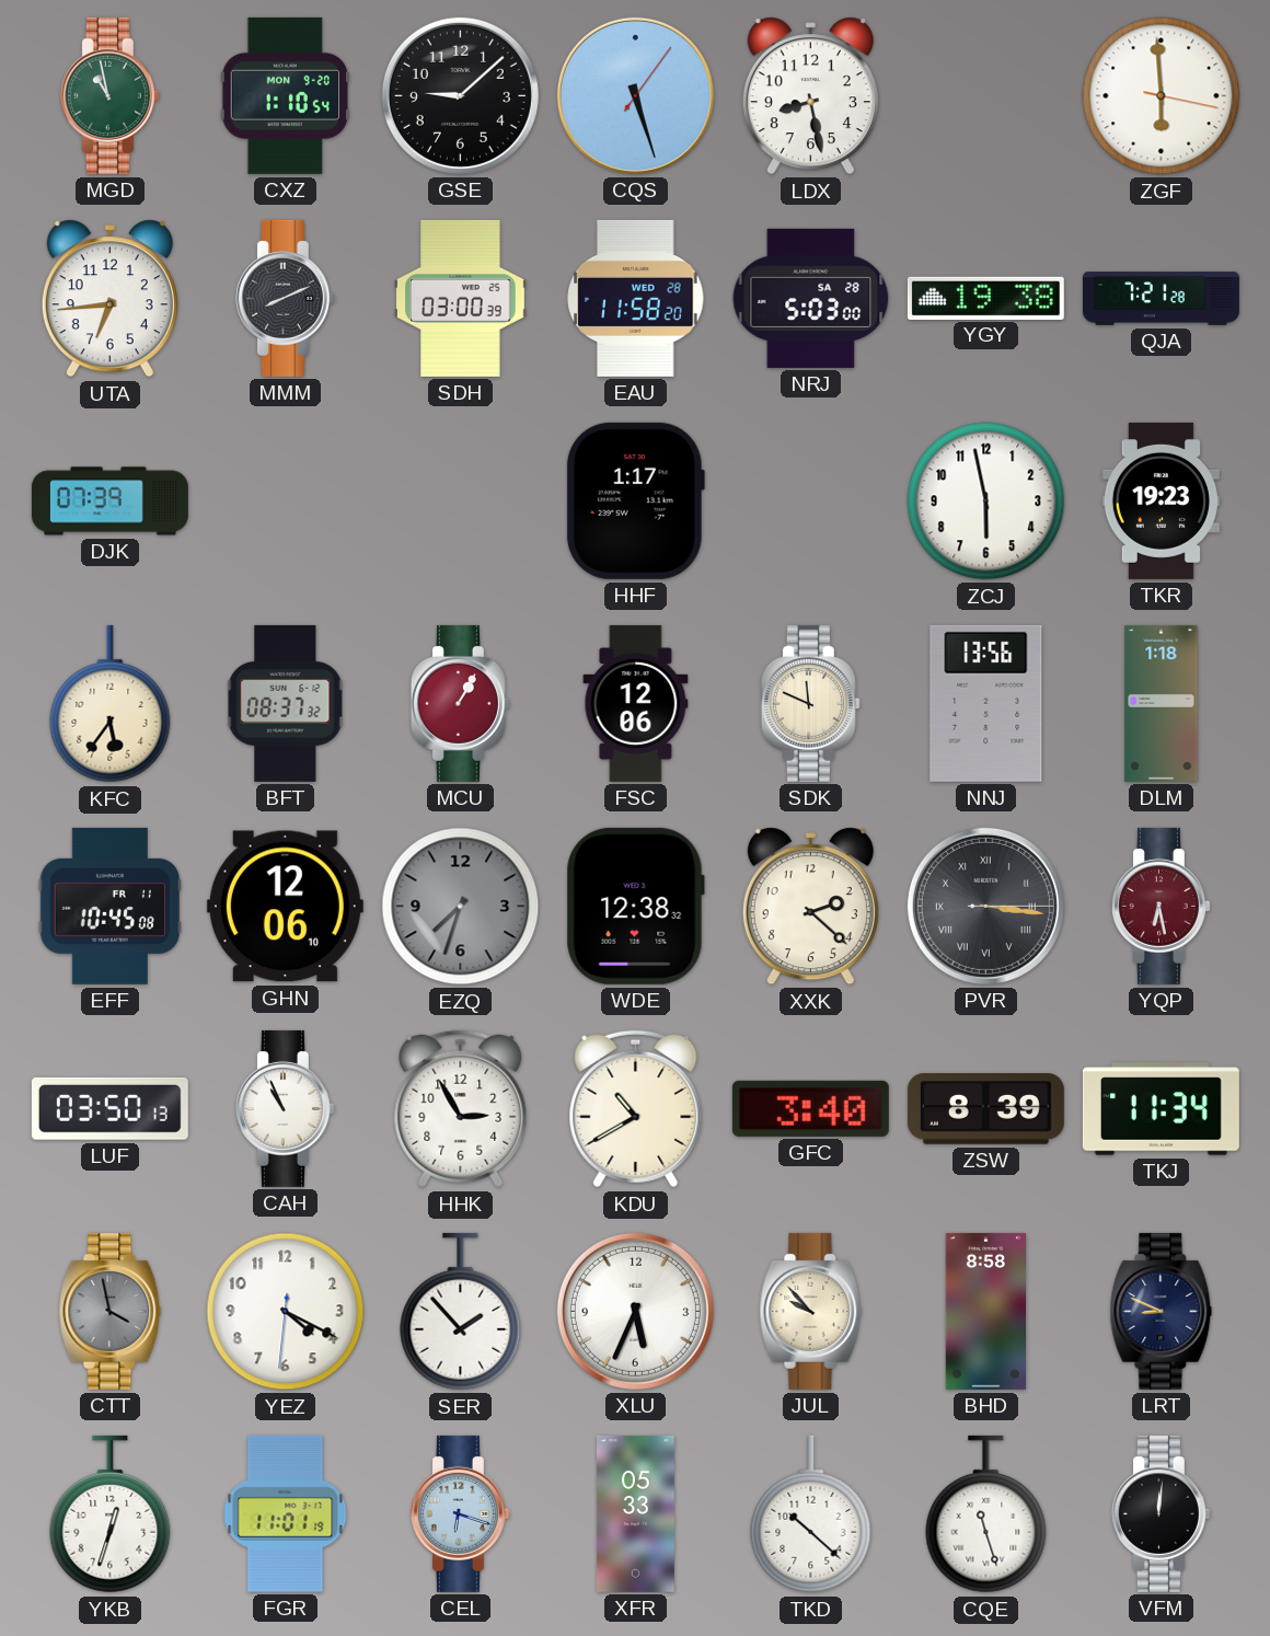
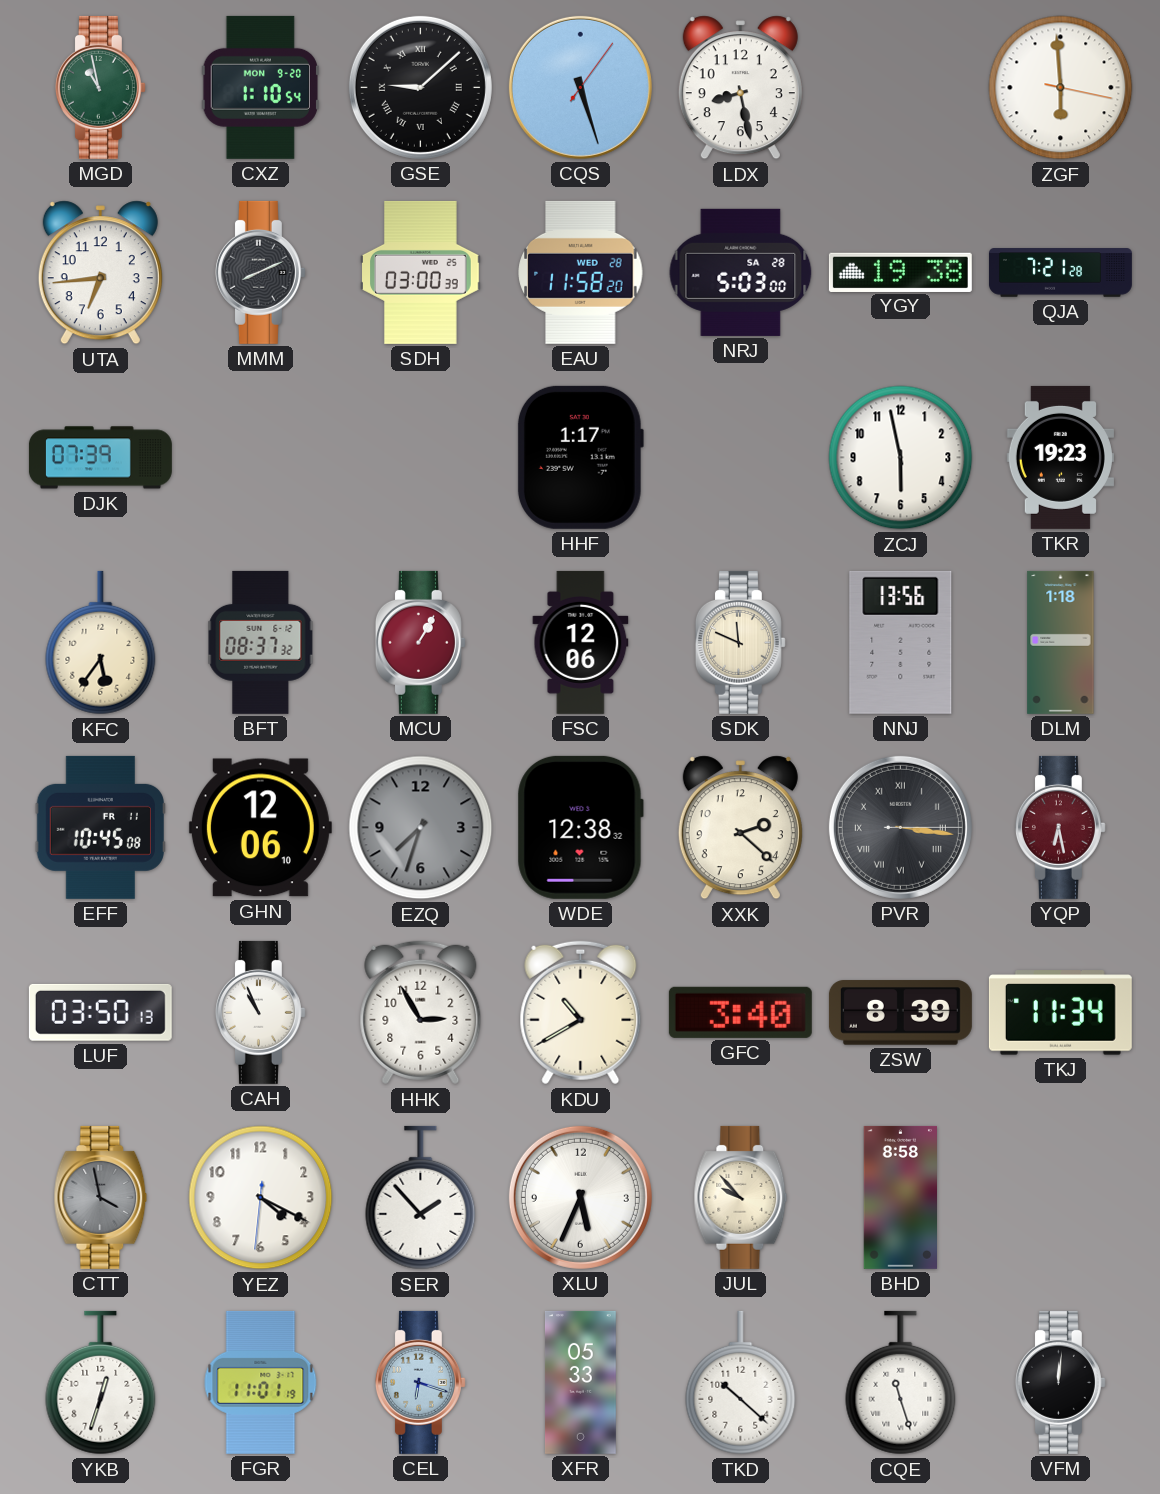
GSE numerals: Arabic -> Roman
LRT: 8:49 -> none
